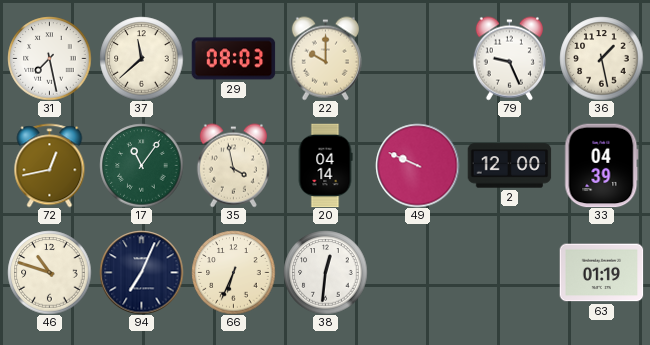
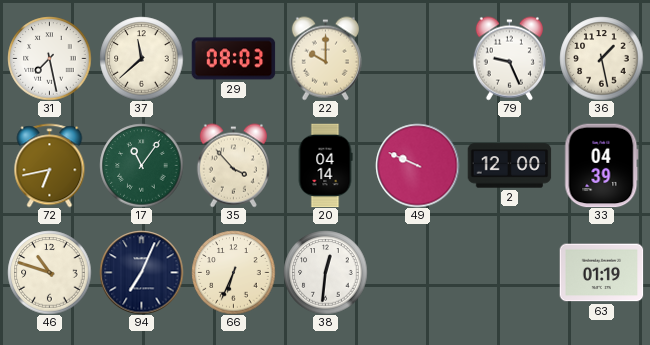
72: 12:43 -> 6:43
35: 3:58 -> 3:53
